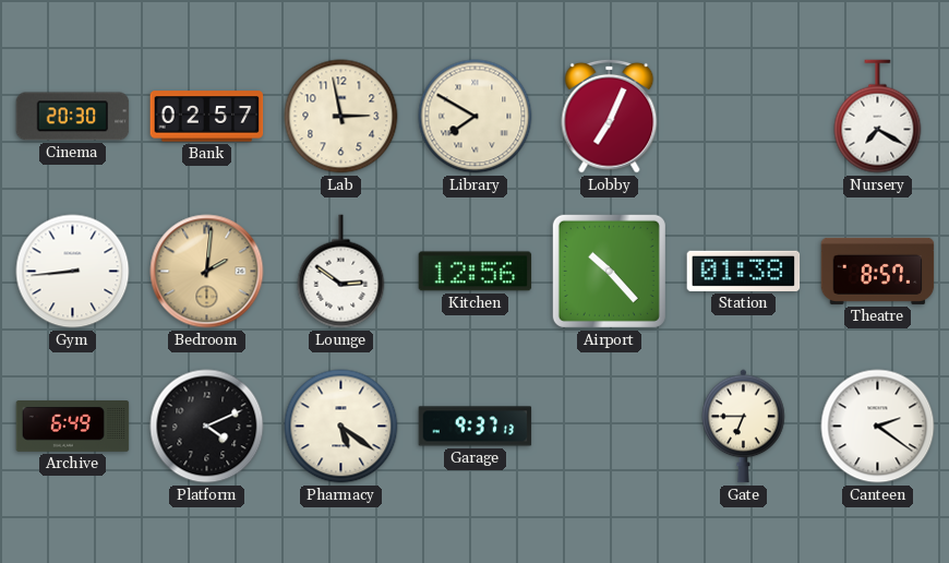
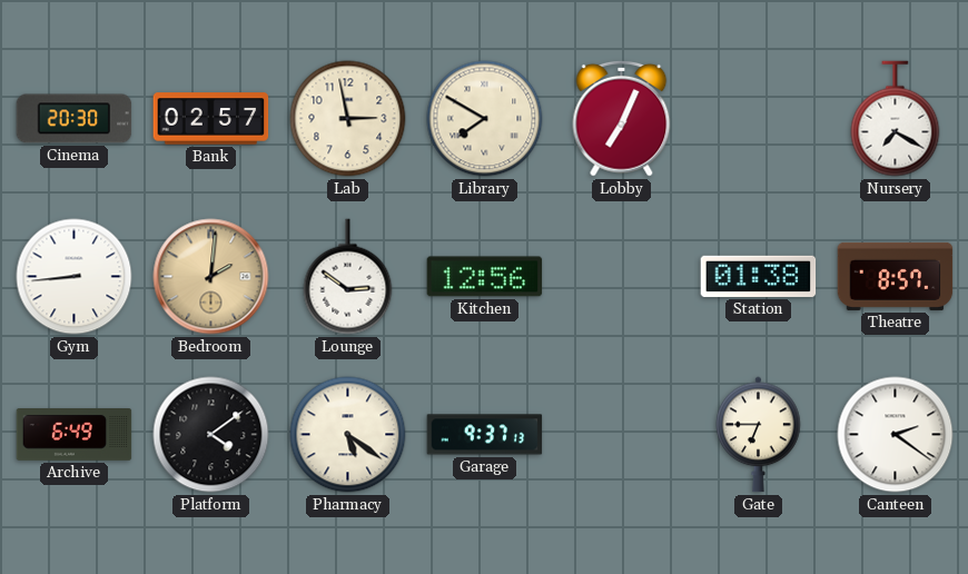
Airport: 10:23 -> none
Platform: 4:11 -> 4:09
